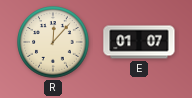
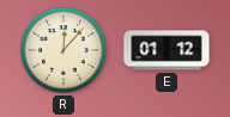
E: 01:07 -> 01:12
